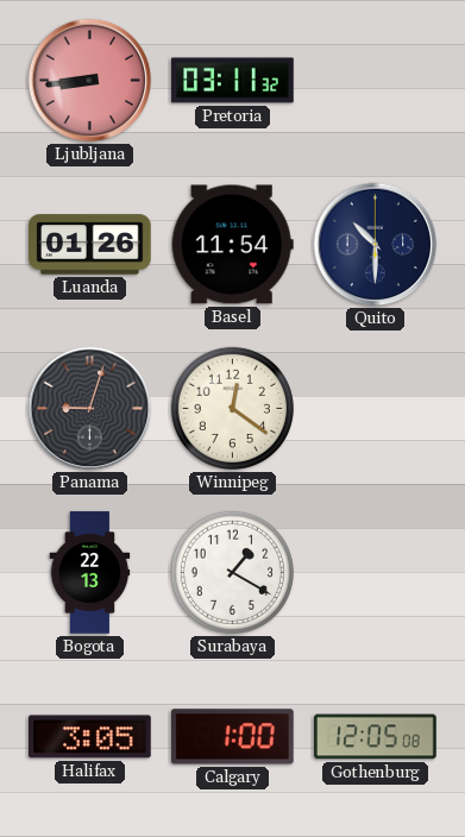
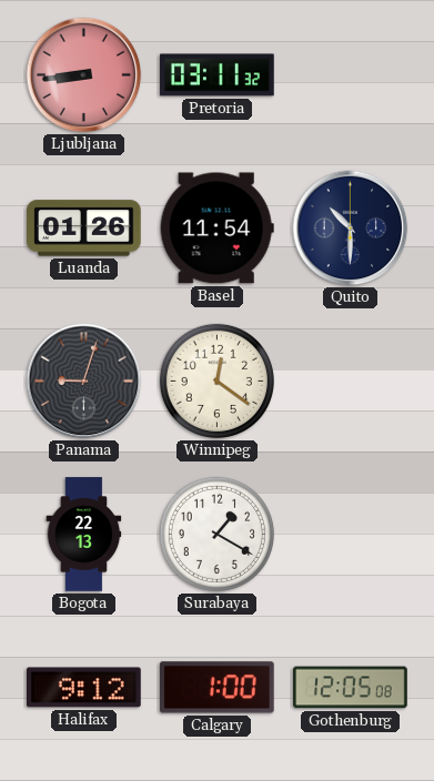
Halifax: 3:05 -> 9:12
